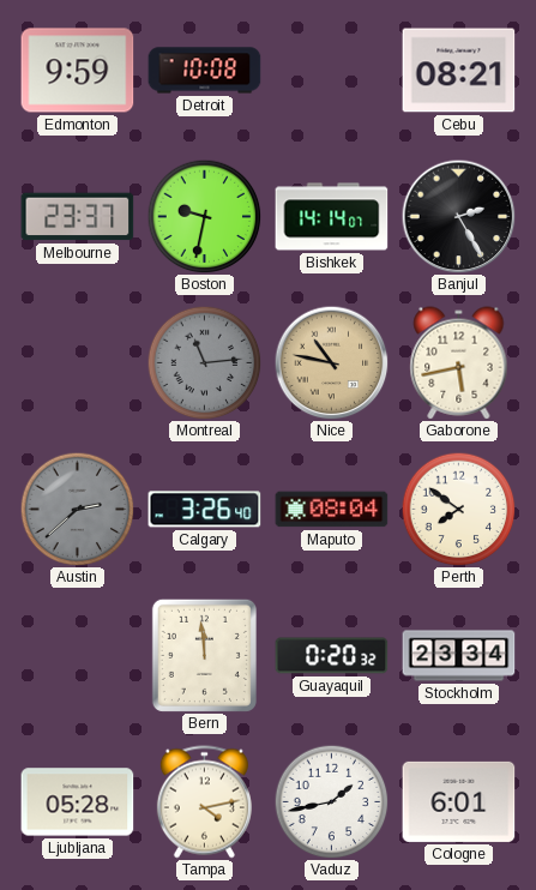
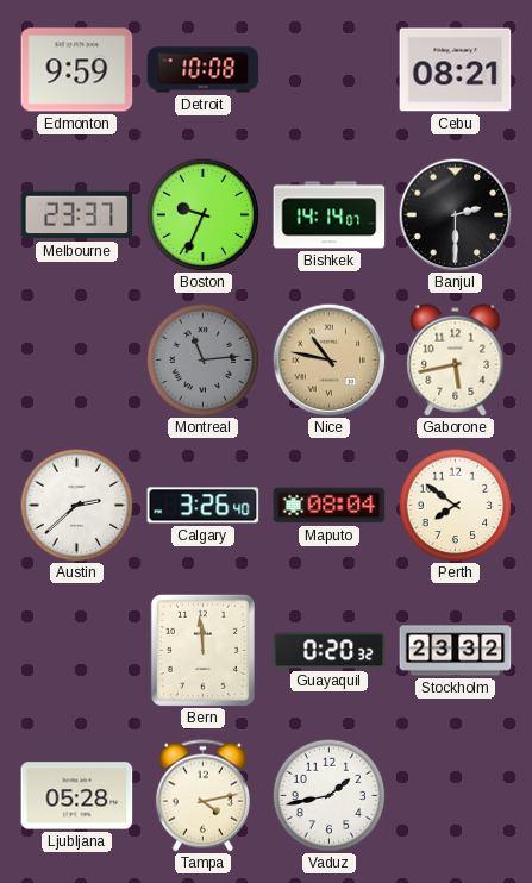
Boston: 9:32 -> 9:34
Banjul: 2:25 -> 2:30
Austin dial: grey -> white
Stockholm: 23:34 -> 23:32
Cologne: 6:01 -> none
